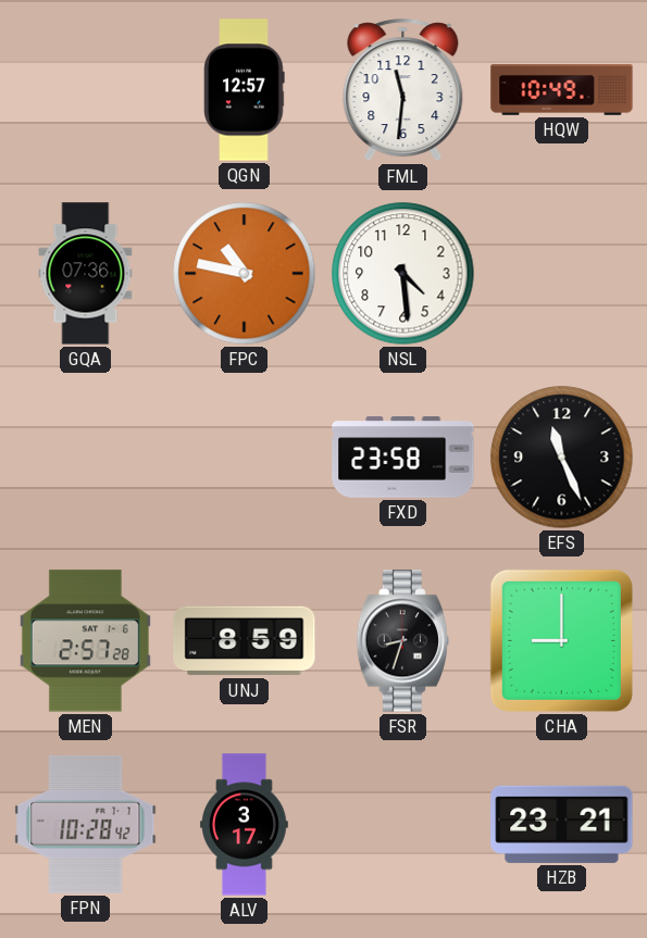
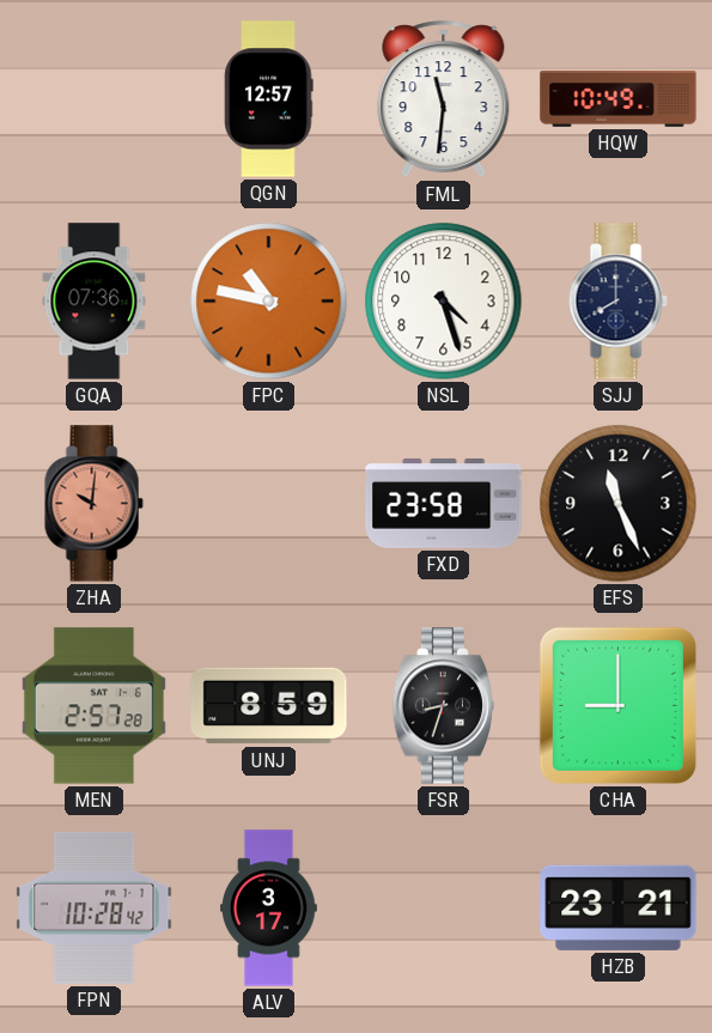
NSL: 4:29 -> 4:27
SJJ: none -> 8:00
ZHA: none -> 10:01
